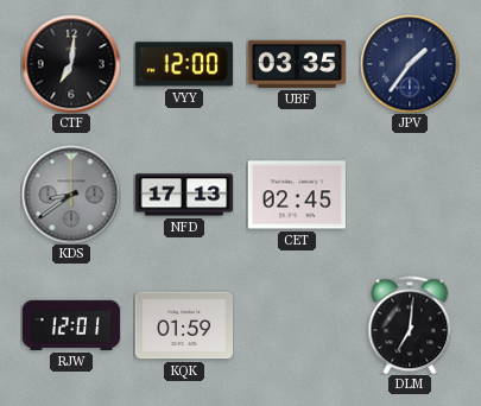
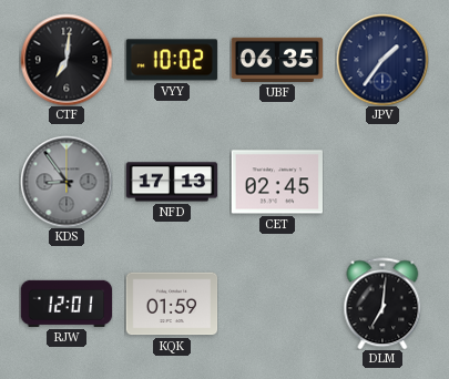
VYY: 12:00 -> 10:02
UBF: 03:35 -> 06:35
KDS: 8:39 -> 8:54
